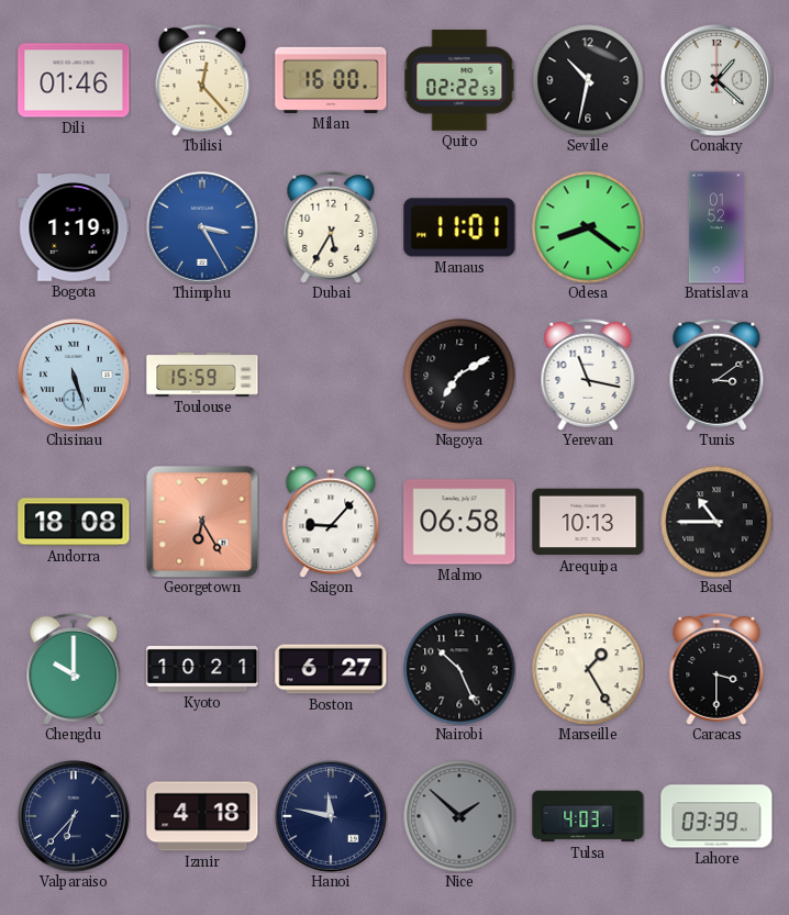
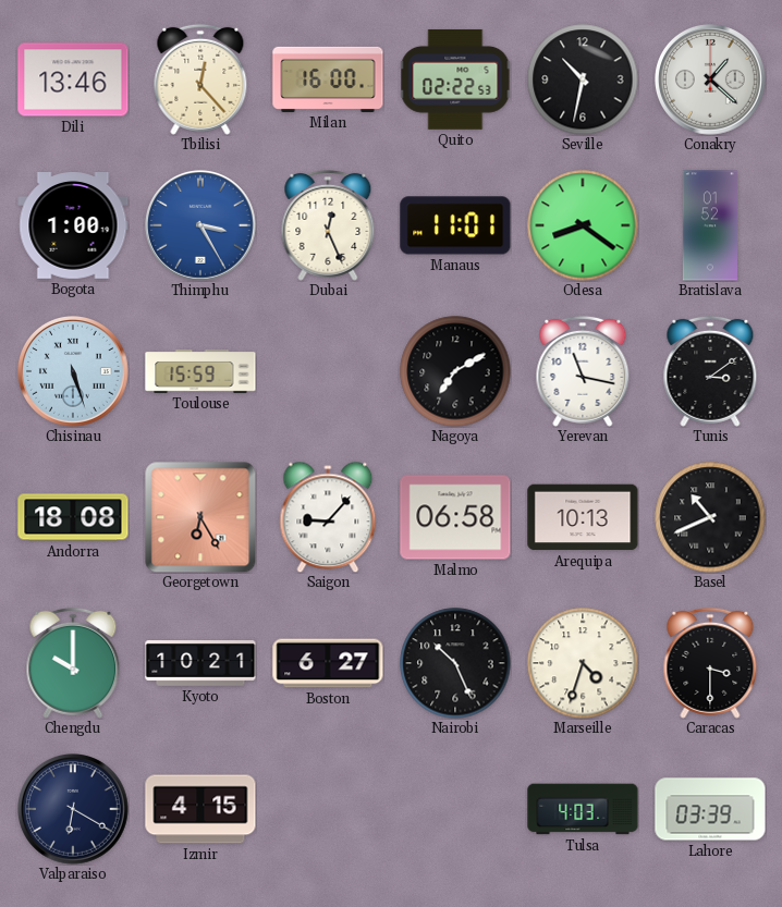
Dili: 01:46 -> 13:46
Bogota: 1:19 -> 1:00
Dubai: 5:35 -> 12:26
Basel: 10:45 -> 10:41
Marseille: 1:25 -> 4:33
Valparaiso: 6:37 -> 6:20
Izmir: 4:18 -> 4:15
Hanoi: 11:47 -> none
Nice: 1:52 -> none
